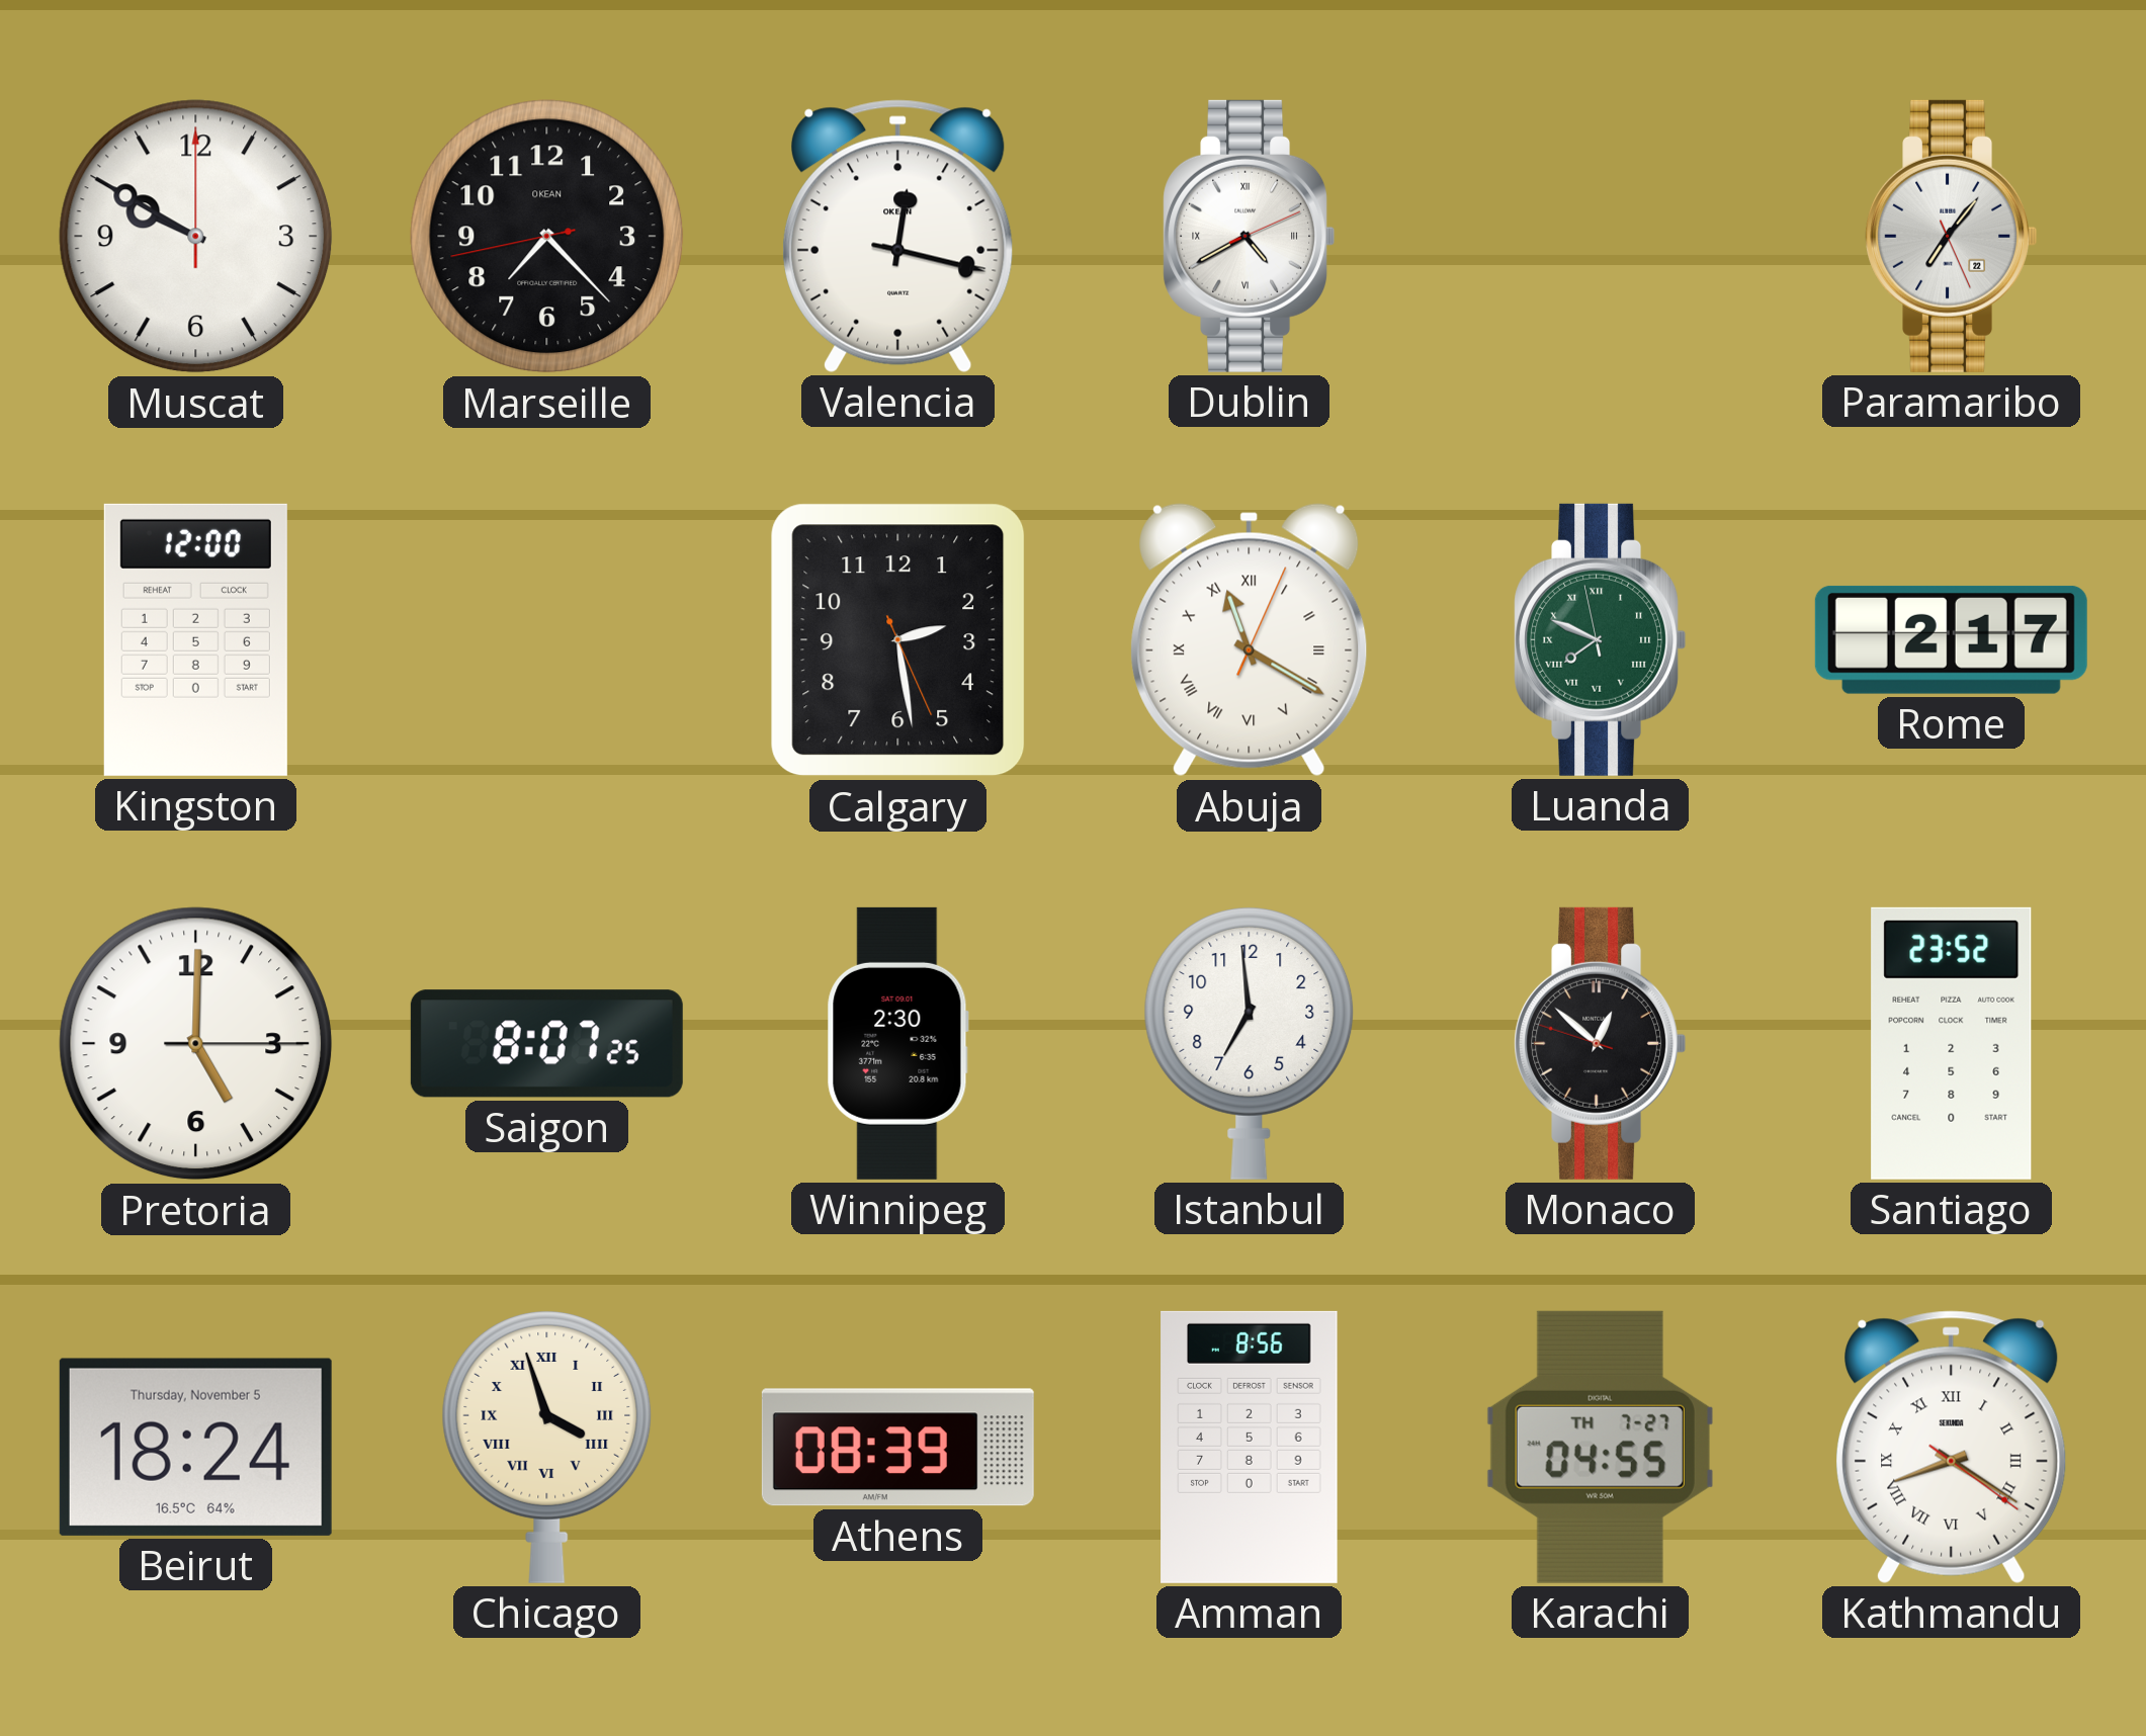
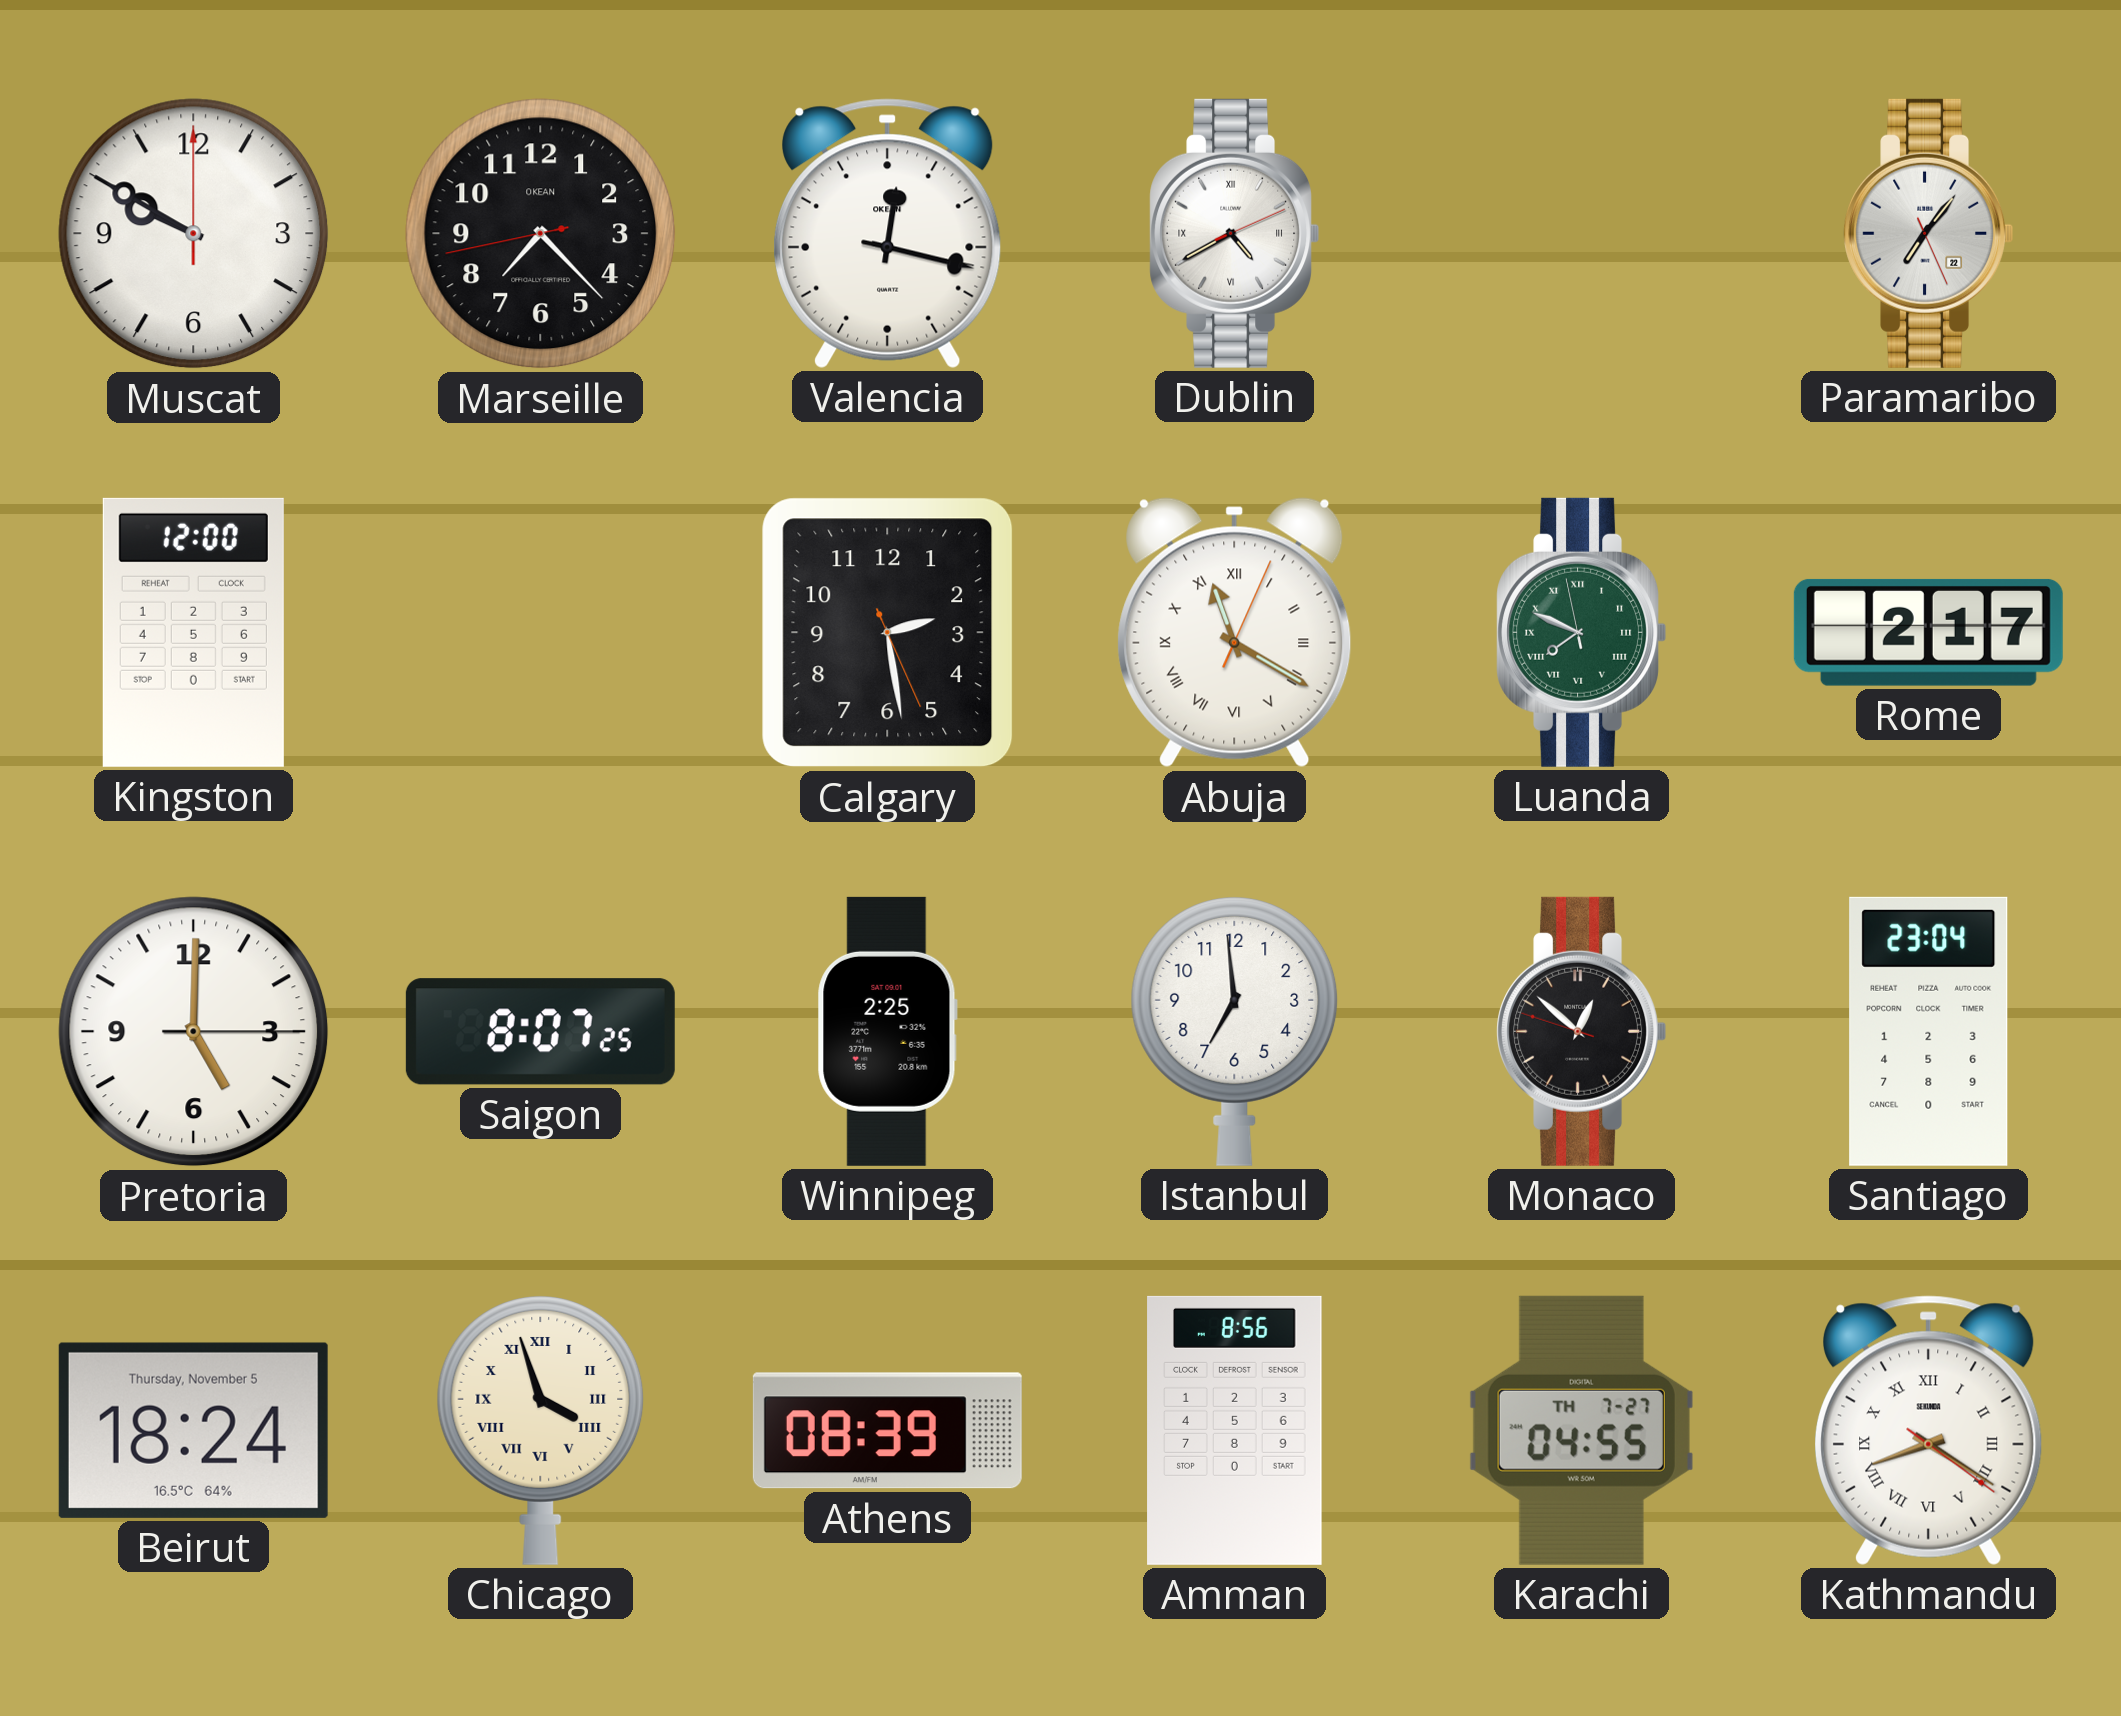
Winnipeg: 2:30 -> 2:25
Santiago: 23:52 -> 23:04
